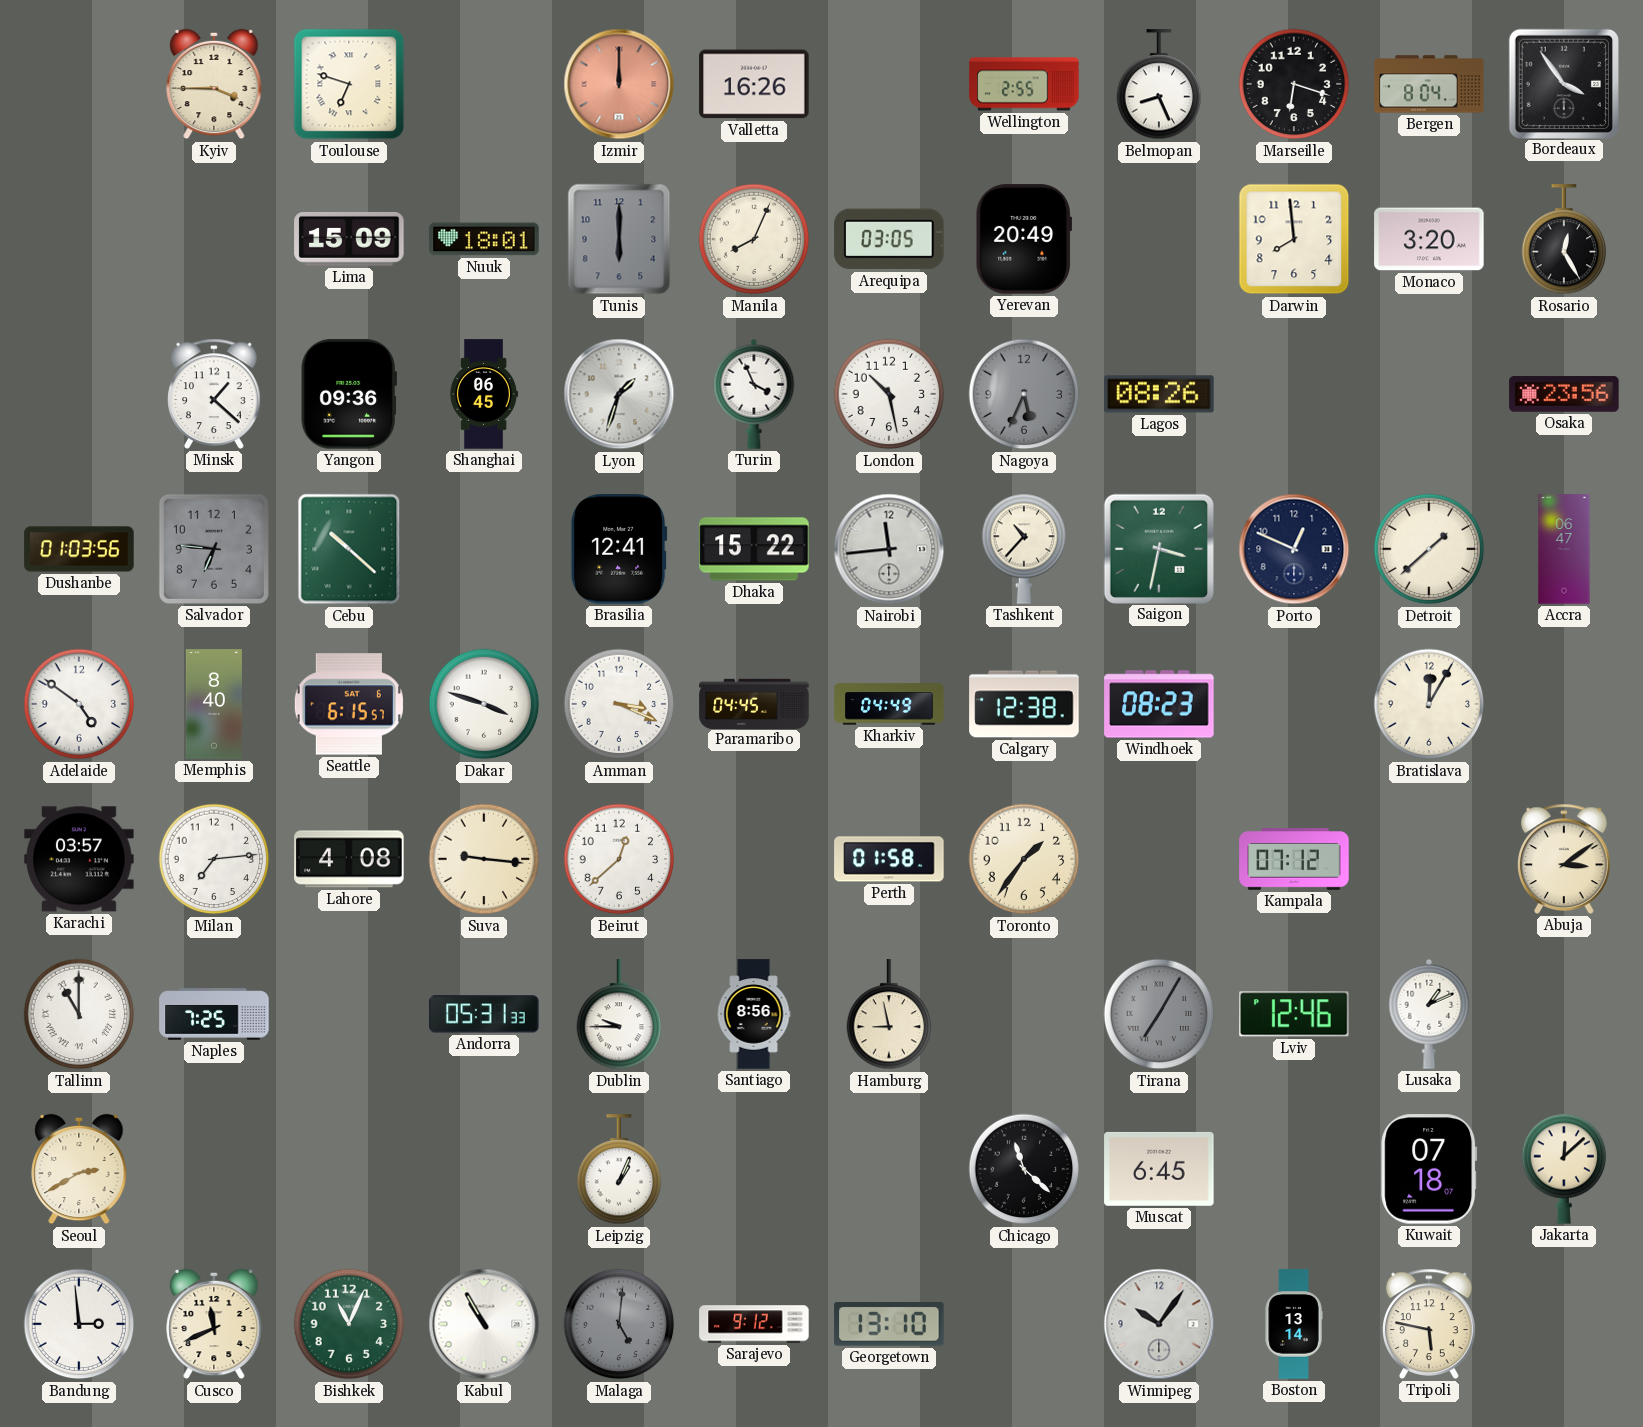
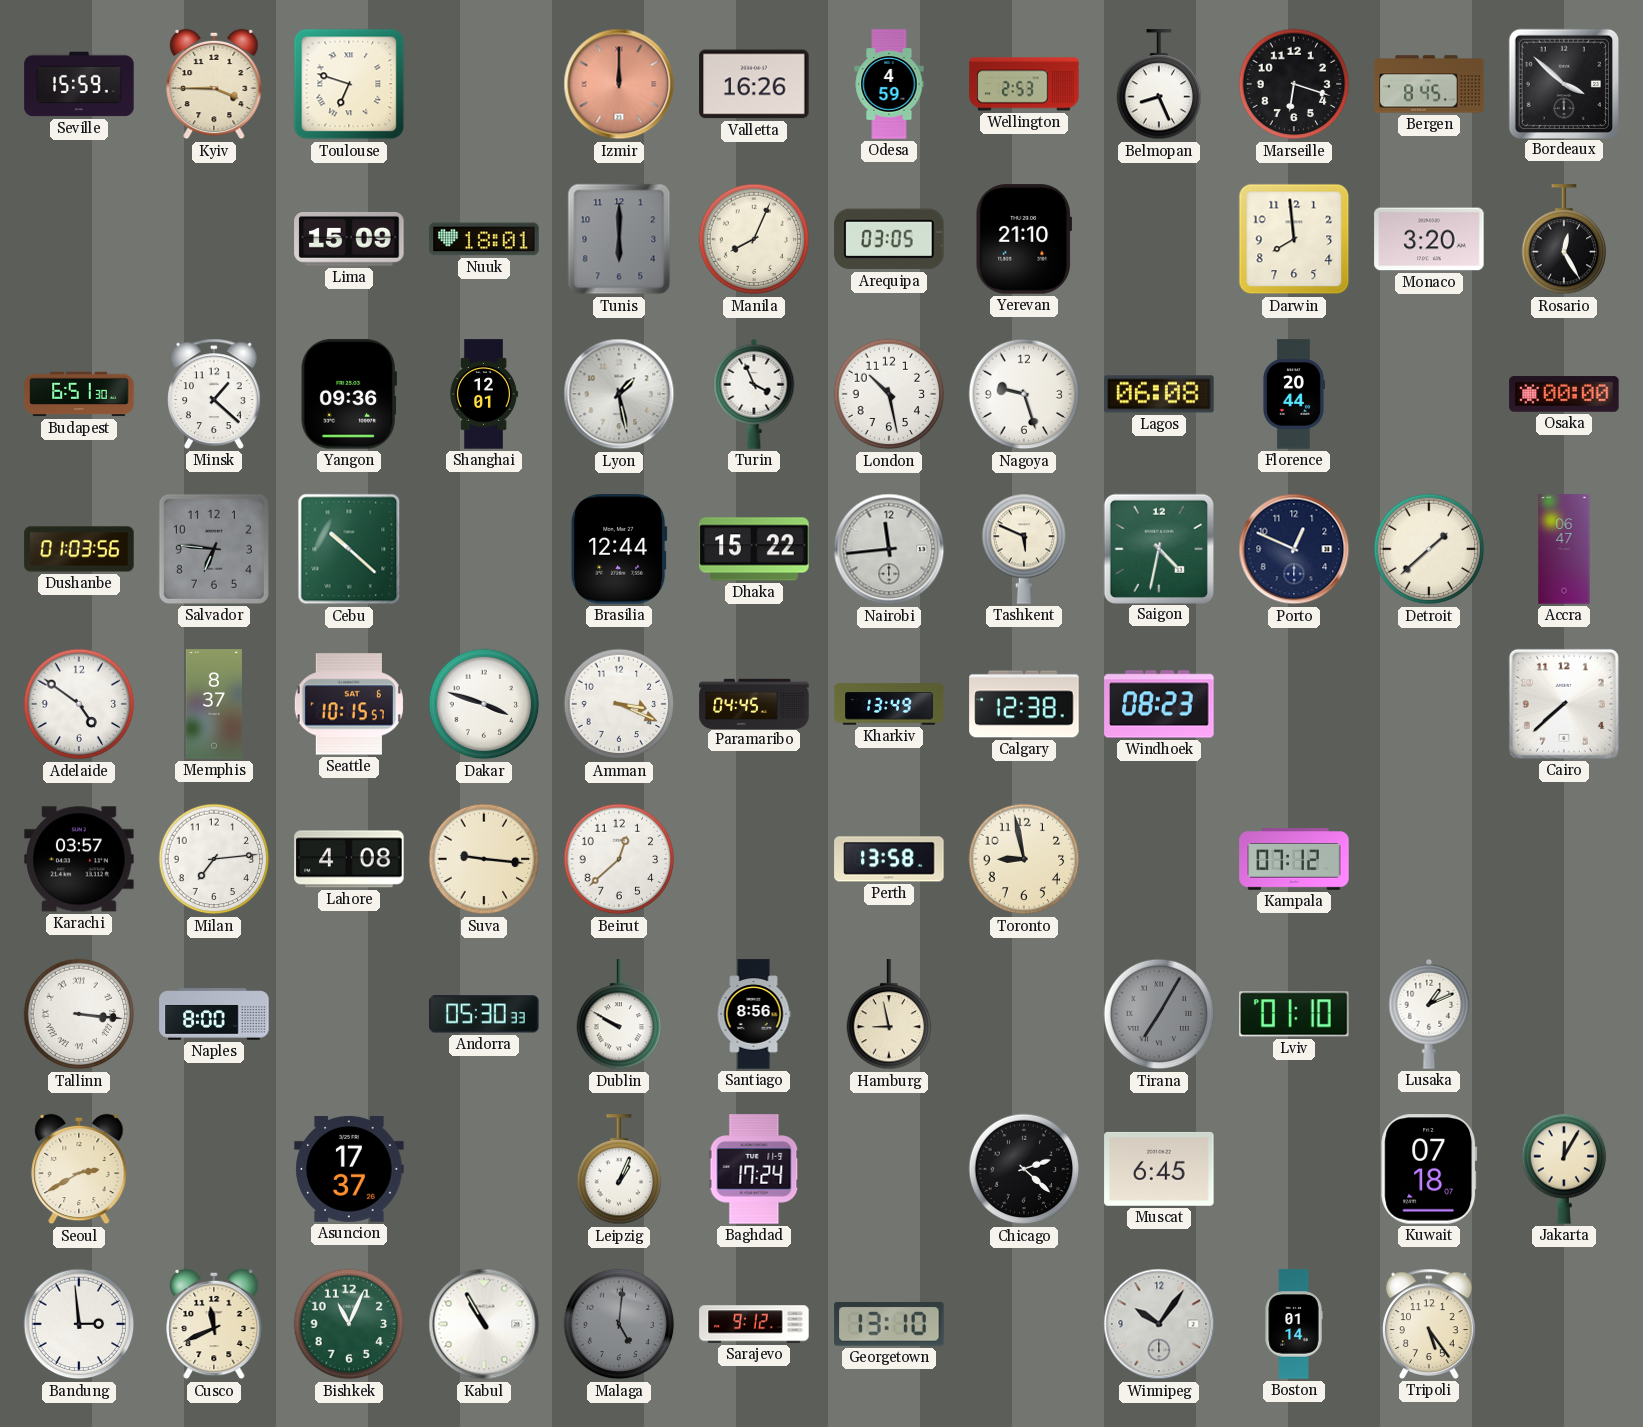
Seville: none -> 15:59
Odesa: none -> 4:59
Wellington: 2:55 -> 2:53
Bergen: 8:04 -> 8:45
Bordeaux: 3:54 -> 3:52
Yerevan: 20:49 -> 21:10
Budapest: none -> 6:51
Shanghai: 06:45 -> 12:01
Lyon: 1:33 -> 1:28
Nagoya: 5:34 -> 9:27
Nagoya dial: grey -> white
Lagos: 08:26 -> 06:08
Florence: none -> 20:44
Osaka: 23:56 -> 00:00
Brasilia: 12:41 -> 12:44
Tashkent: 10:37 -> 5:49
Saigon: 3:32 -> 4:32
Memphis: 8:40 -> 8:37
Seattle: 6:15 -> 10:15
Kharkiv: 04:49 -> 13:49
Bratislava: 12:05 -> none
Cairo: none -> 7:38
Perth: 01:58 -> 13:58
Toronto: 1:36 -> 8:58
Abuja: 3:09 -> none
Tallinn: 11:00 -> 3:16
Naples: 7:25 -> 8:00
Andorra: 05:31 -> 05:30
Dublin: 9:45 -> 9:50
Lviv: 12:46 -> 01:10
Asuncion: none -> 17:37
Baghdad: none -> 17:24
Chicago: 11:22 -> 2:22
Jakarta: 12:08 -> 12:05
Boston: 13:14 -> 01:14
Tripoli: 5:47 -> 5:24
